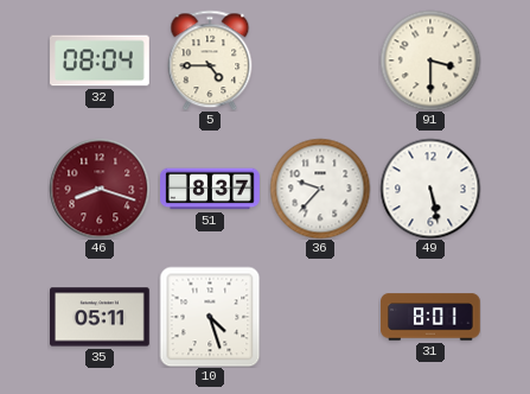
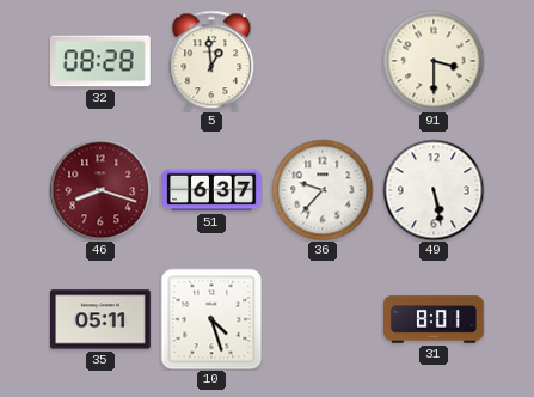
32: 08:04 -> 08:28
5: 4:45 -> 12:59
51: 8:37 -> 6:37
